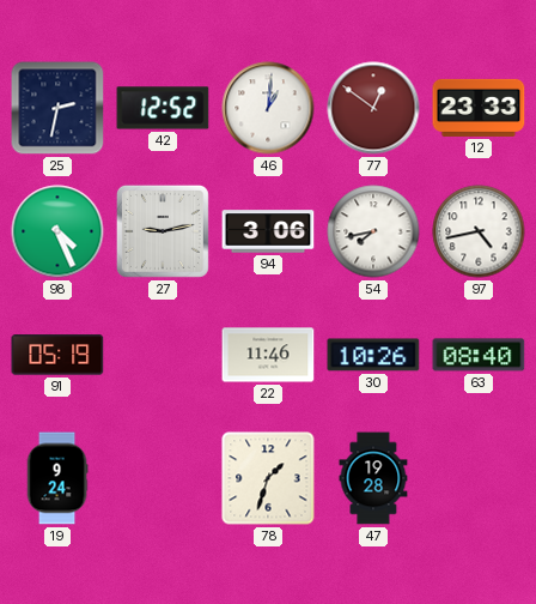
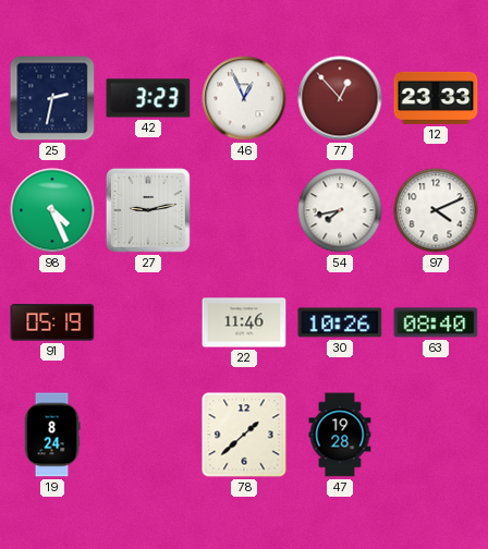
42: 12:52 -> 3:23
46: 1:01 -> 12:56
77: 12:51 -> 12:53
94: 3:06 -> none
97: 4:43 -> 4:11
19: 9:24 -> 8:24
78: 1:33 -> 1:38
